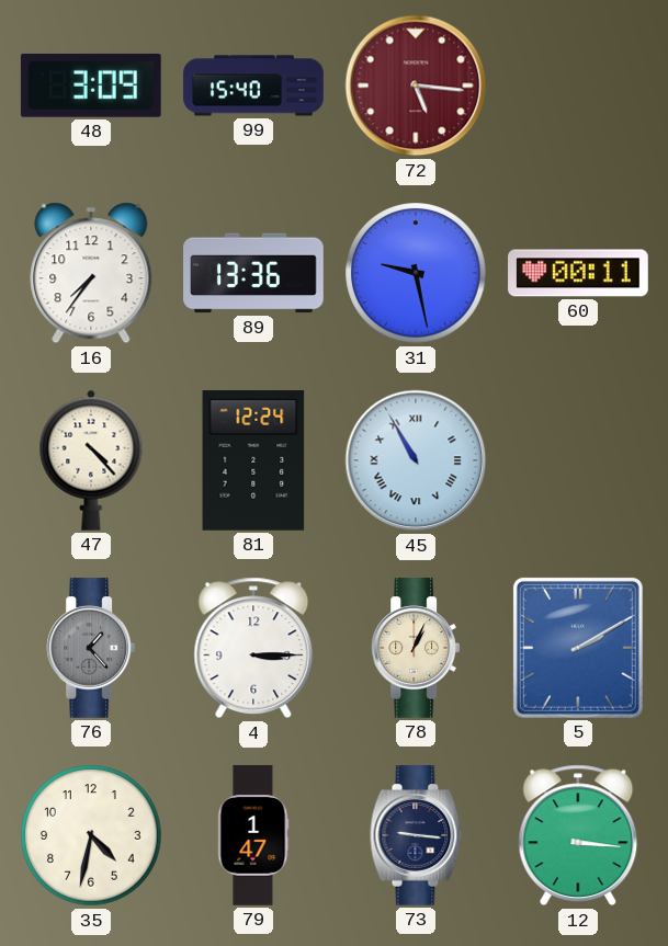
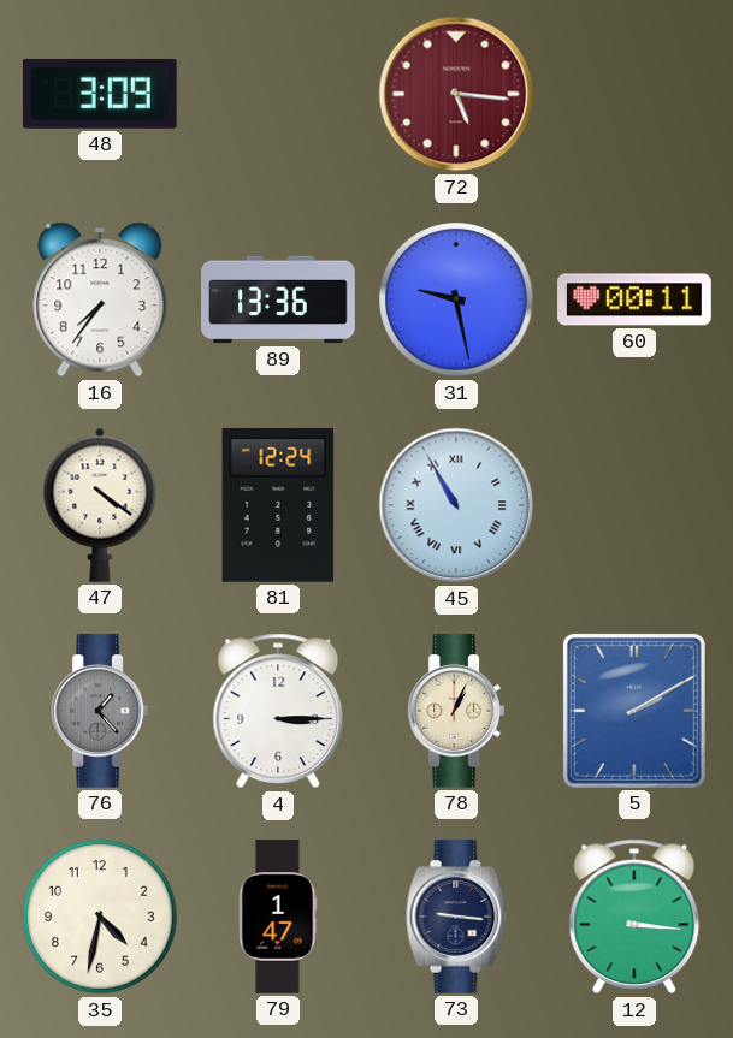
99: 15:40 -> none
47: 4:23 -> 4:21
